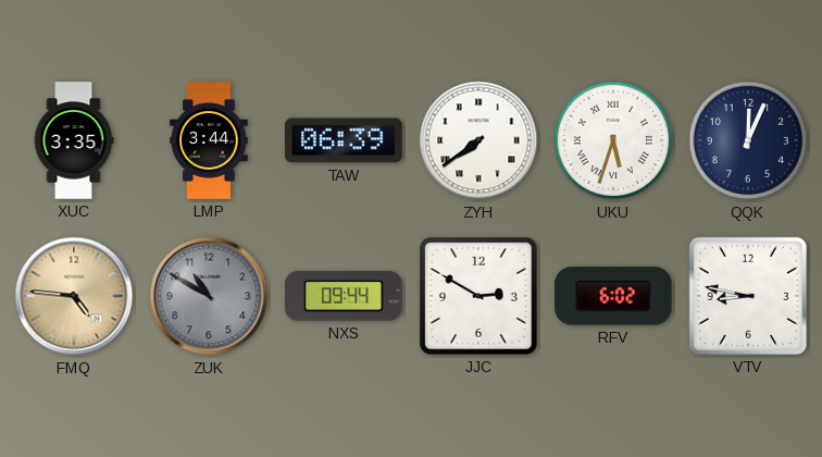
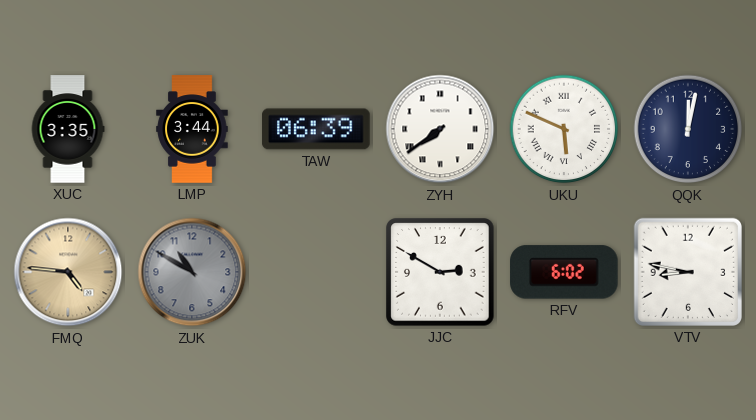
UKU: 5:33 -> 5:49
QQK: 12:04 -> 12:02
NXS: 09:44 -> none
